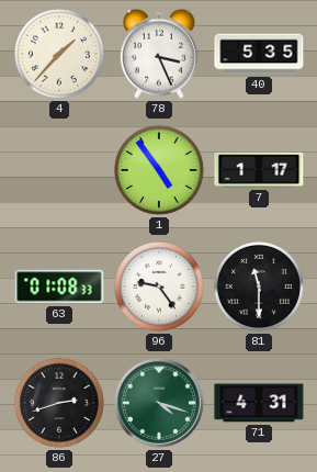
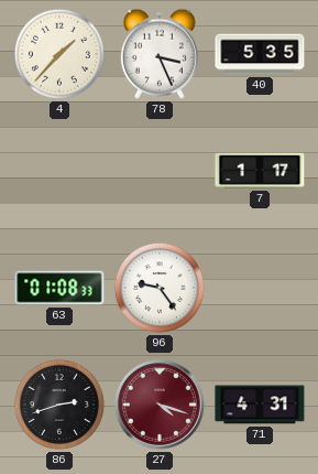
1: 4:54 -> none
81: 11:30 -> none
27 dial: green -> burgundy
